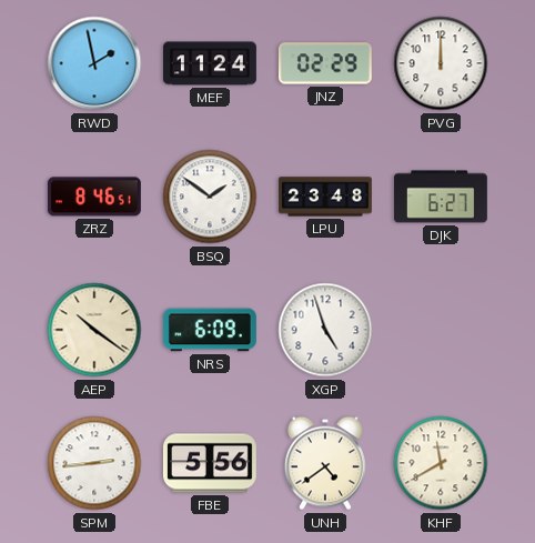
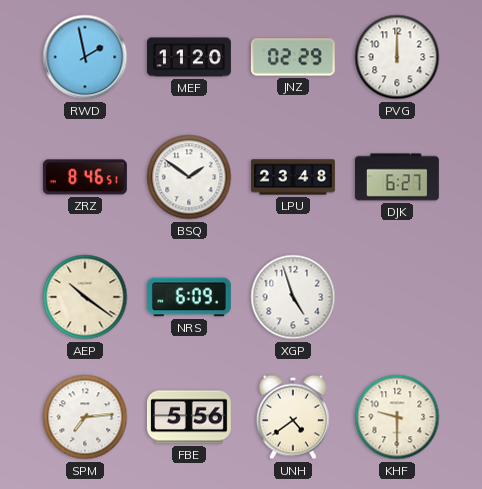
MEF: 11:24 -> 11:20
SPM: 2:44 -> 7:14
KHF: 11:40 -> 9:30
